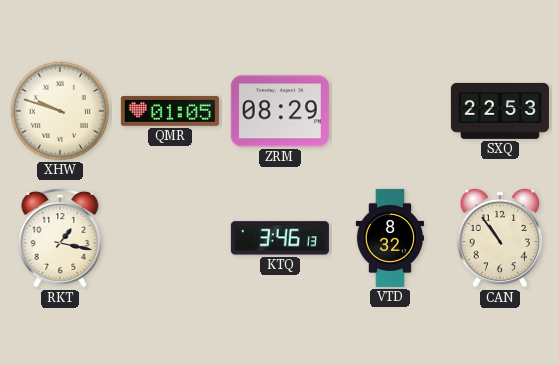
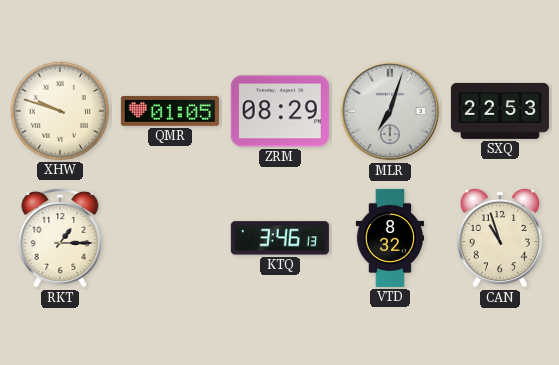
MLR: none -> 7:03
RKT: 1:17 -> 1:15
CAN: 10:54 -> 10:57
